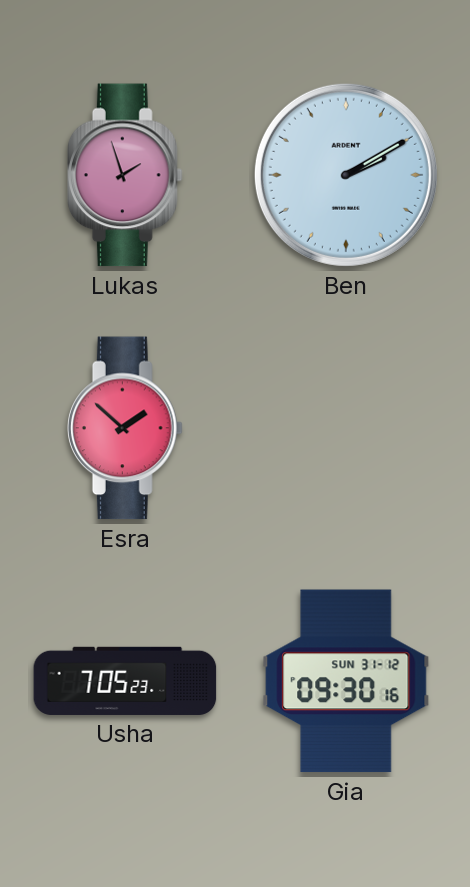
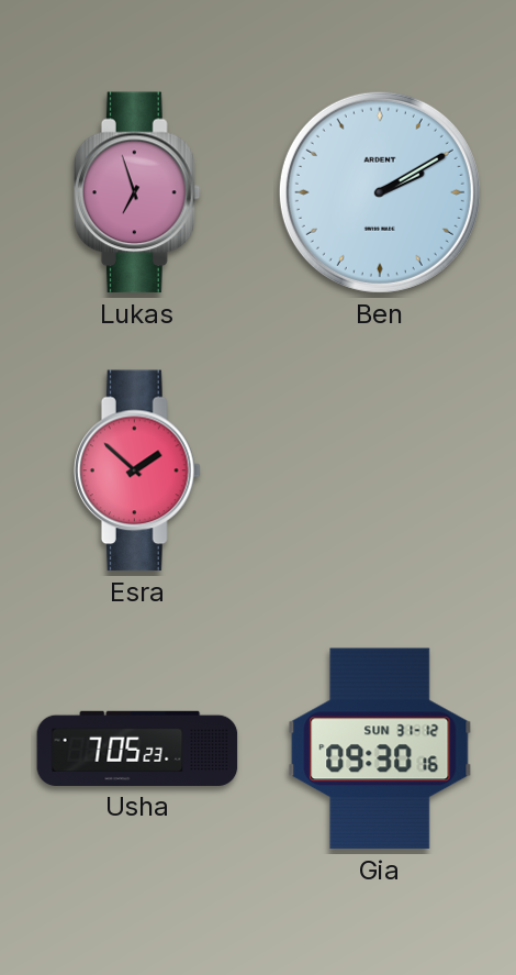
Lukas: 1:57 -> 6:57
